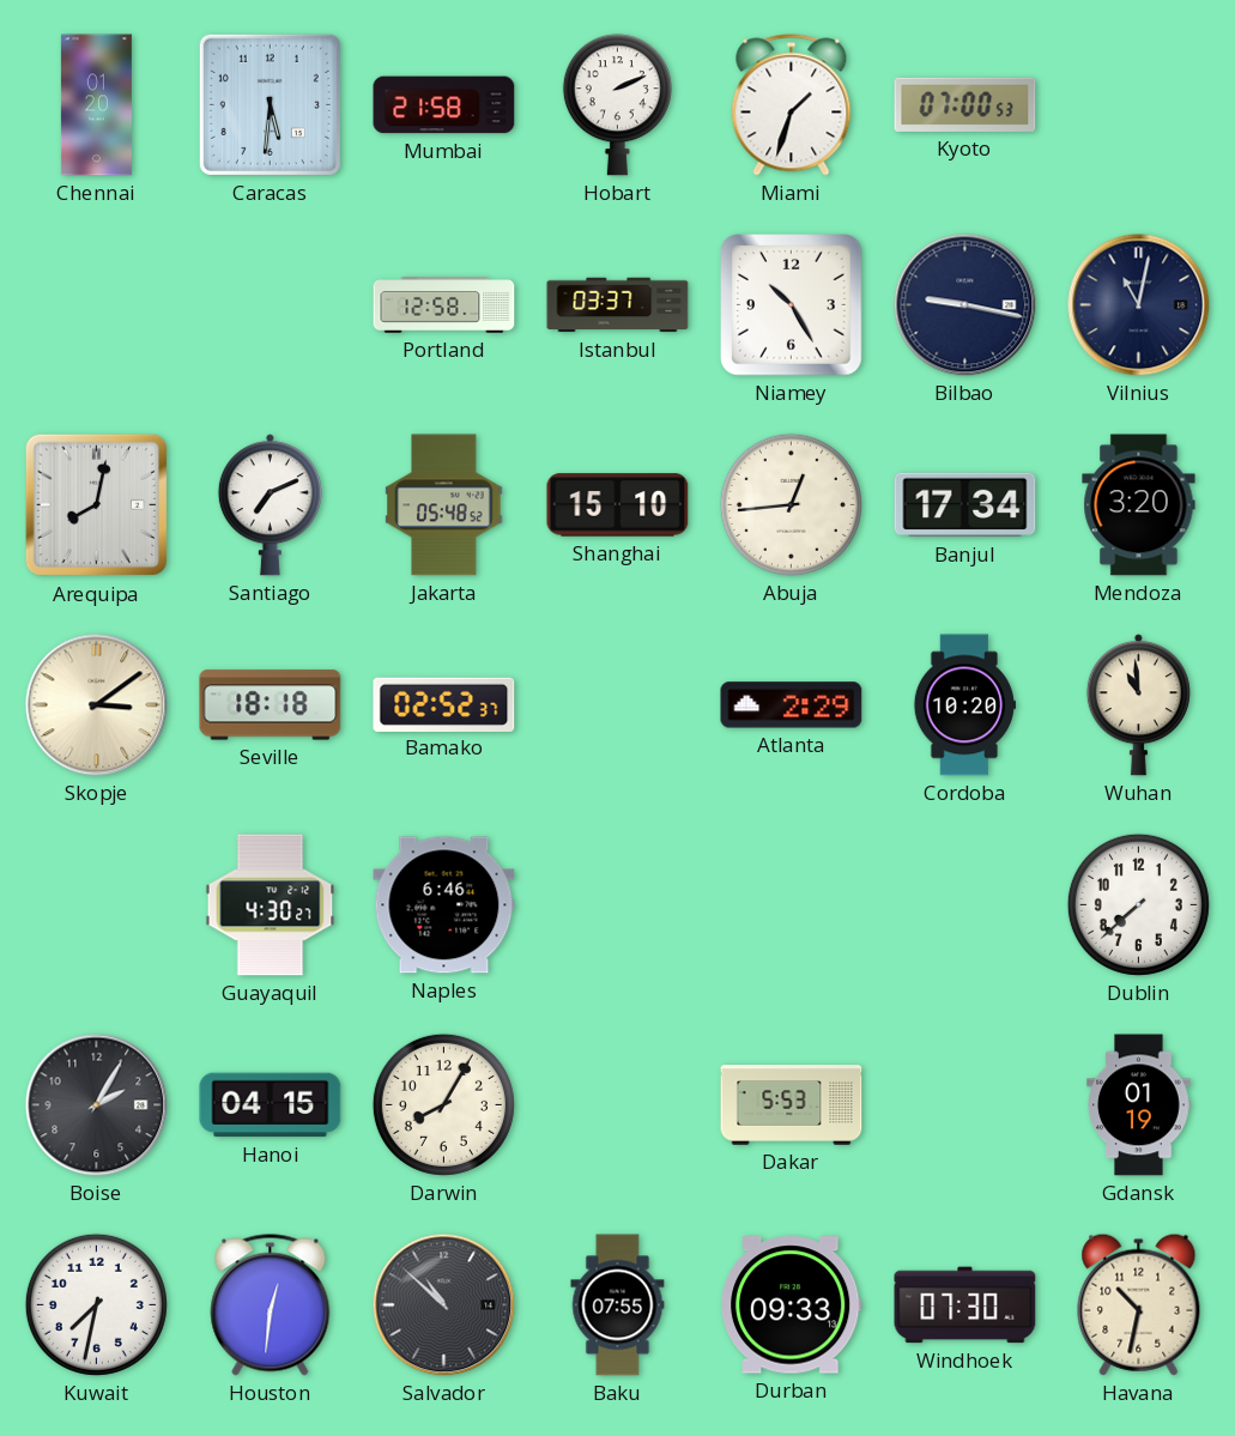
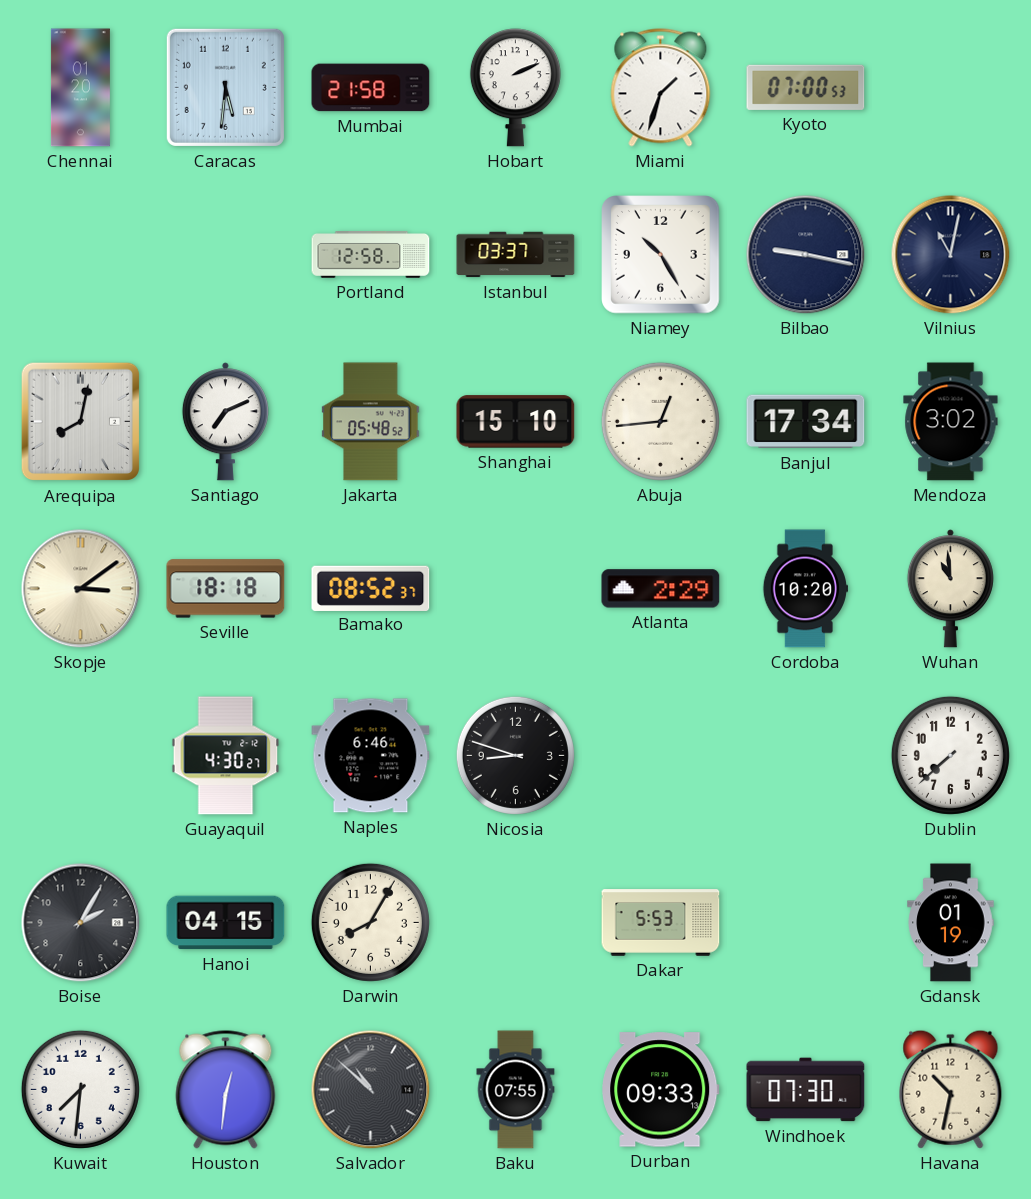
Mendoza: 3:20 -> 3:02
Bamako: 02:52 -> 08:52
Nicosia: none -> 8:48
Kuwait: 7:32 -> 7:31
